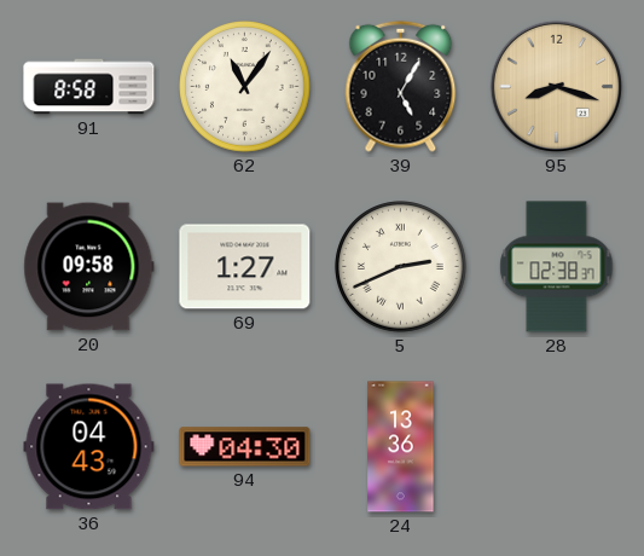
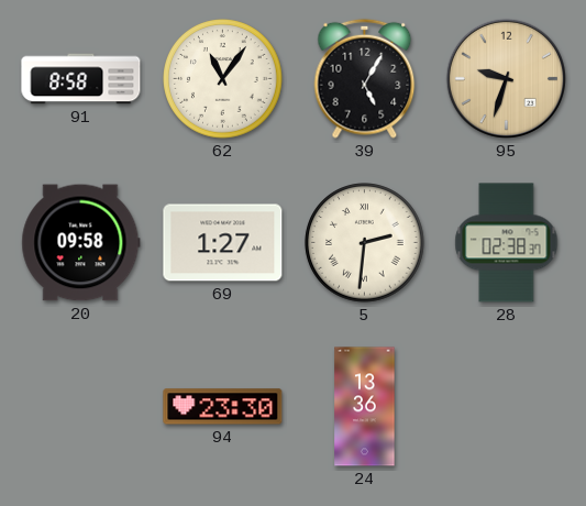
95: 8:18 -> 9:33
5: 2:41 -> 2:31
36: 04:43 -> none
94: 04:30 -> 23:30
